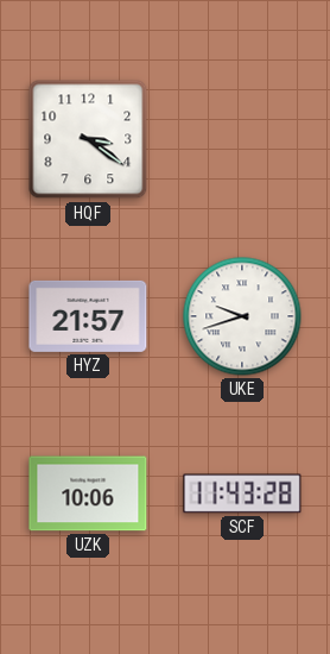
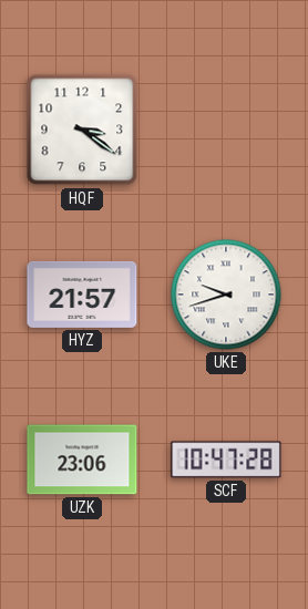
UZK: 10:06 -> 23:06
SCF: 11:43 -> 10:47
